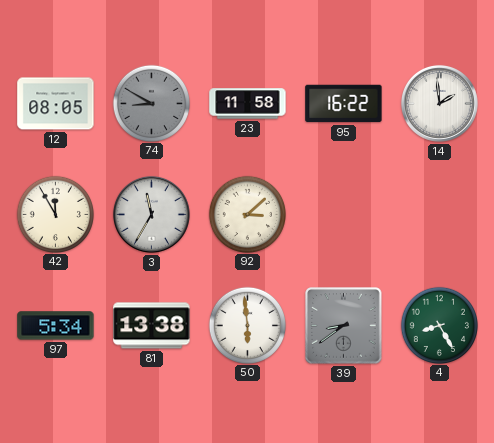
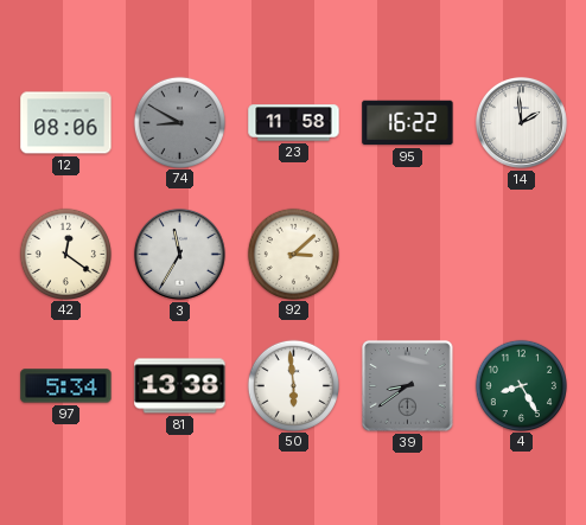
12: 08:05 -> 08:06
42: 11:55 -> 12:21
